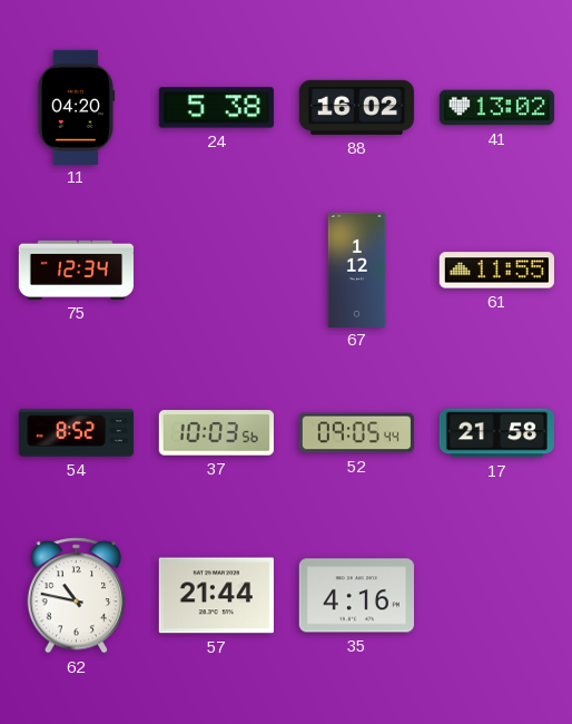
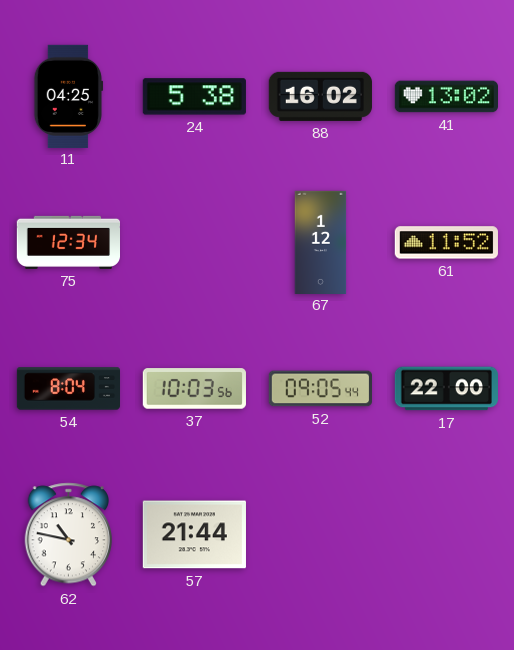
11: 04:20 -> 04:25
61: 11:55 -> 11:52
54: 8:52 -> 8:04
17: 21:58 -> 22:00
35: 4:16 -> none
